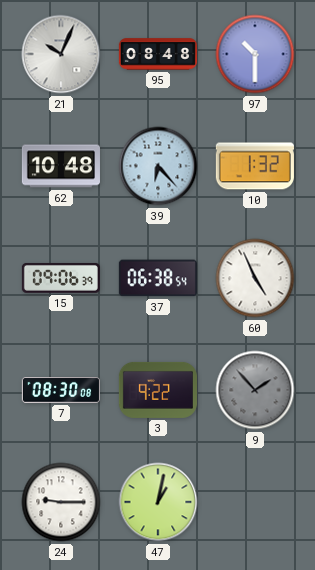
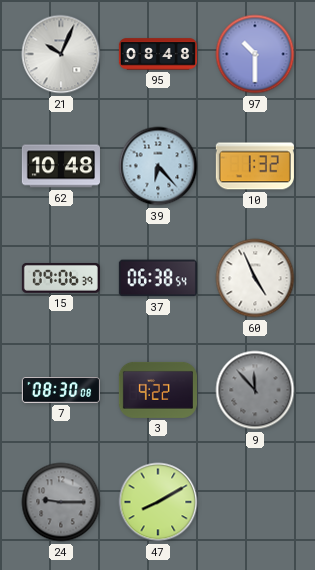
9: 1:53 -> 11:53
24 dial: white -> grey
47: 1:02 -> 8:10
